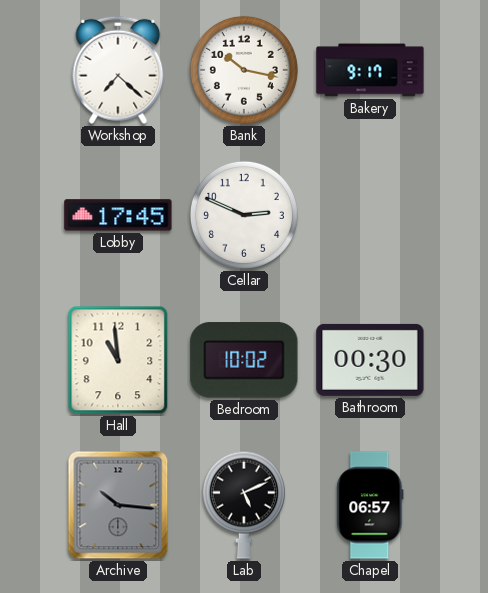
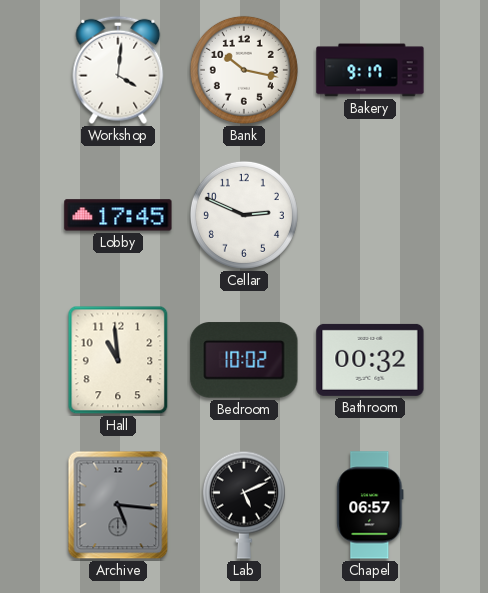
Workshop: 7:22 -> 4:01
Bathroom: 00:30 -> 00:32
Archive: 10:16 -> 5:16
